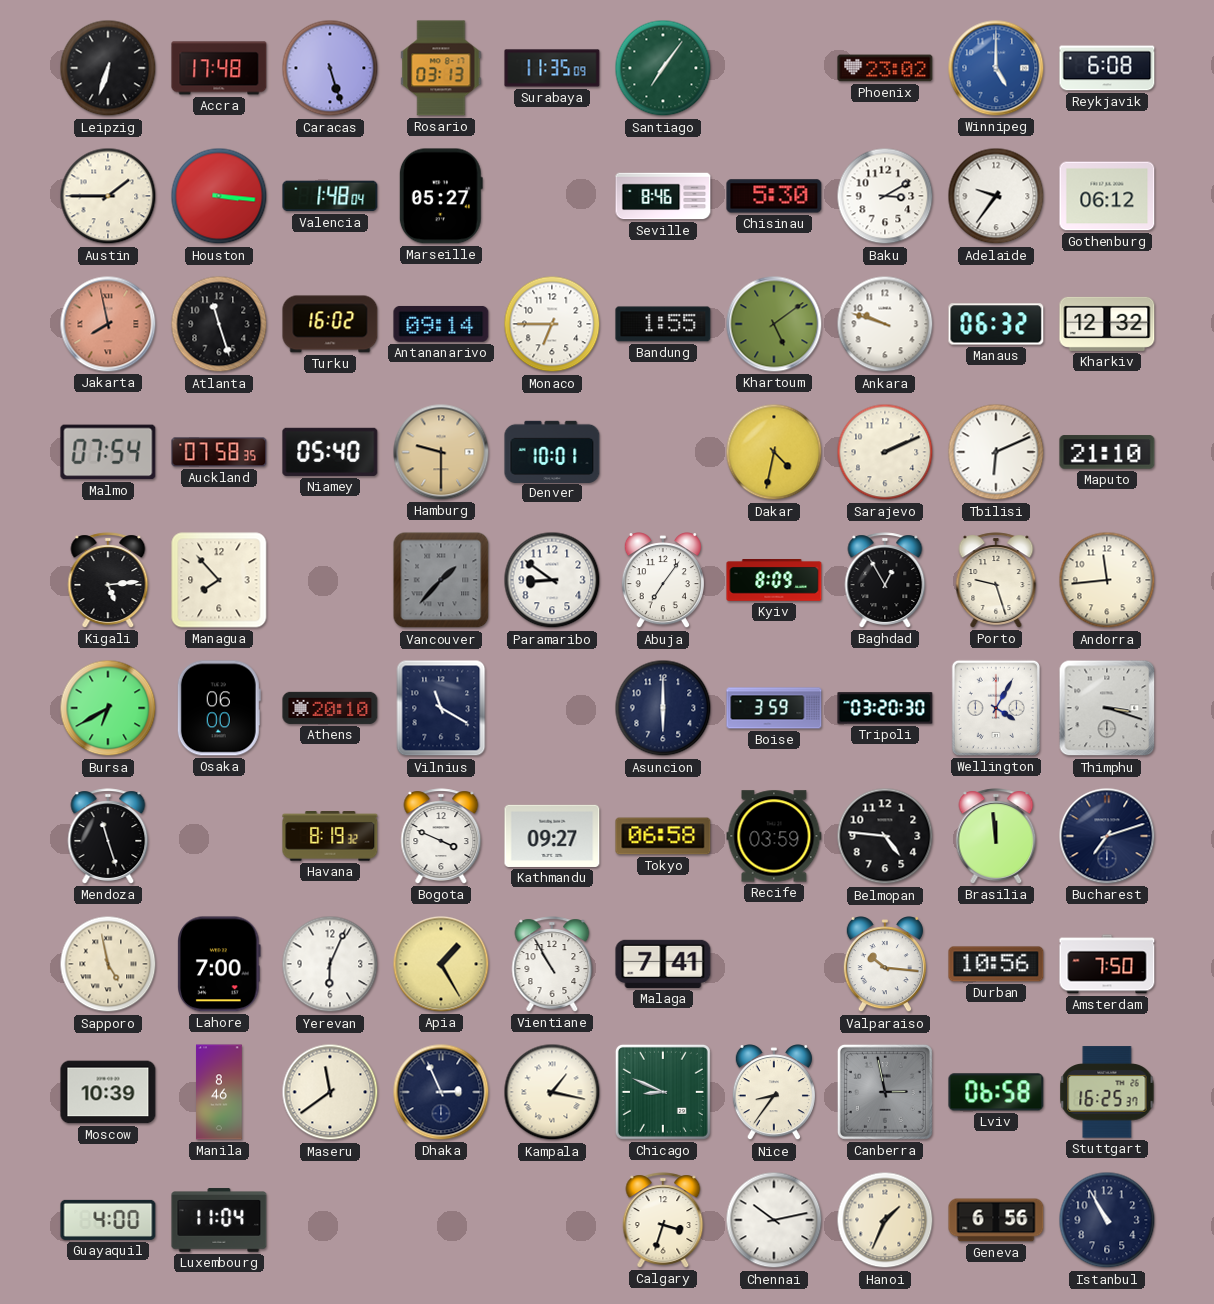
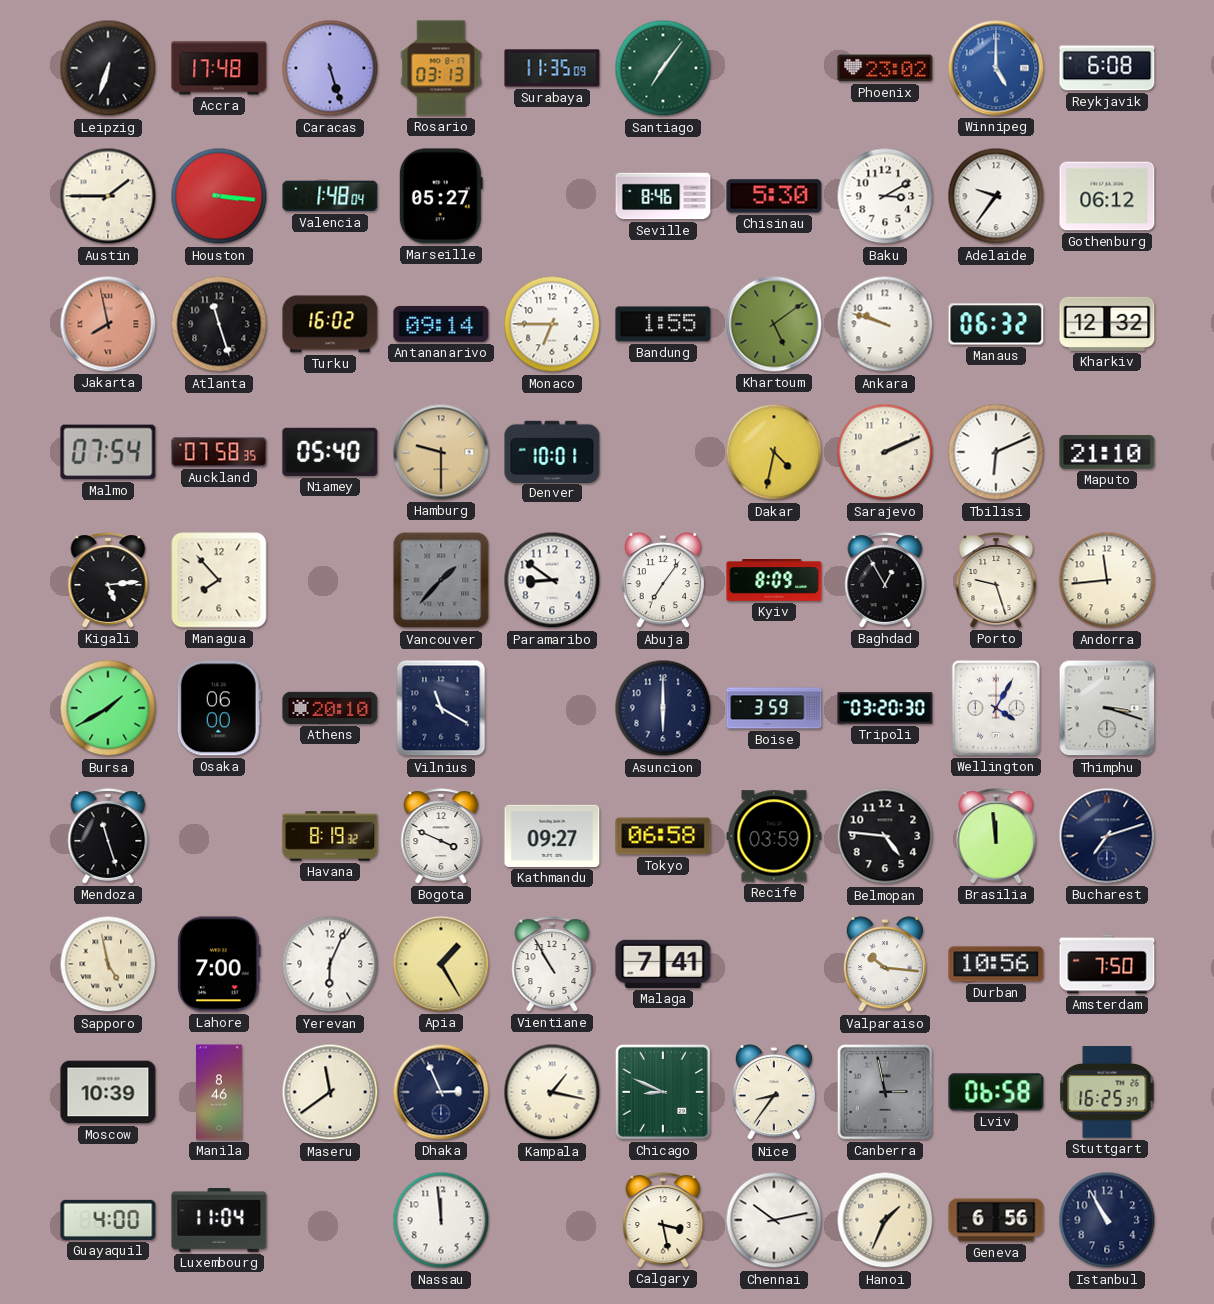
Bursa: 6:40 -> 1:40
Nassau: none -> 11:59
Calgary: 3:33 -> 3:28
